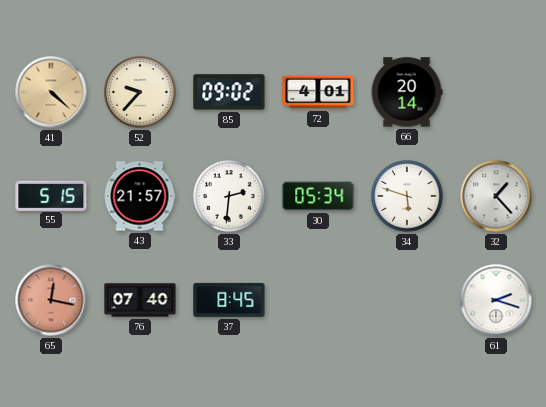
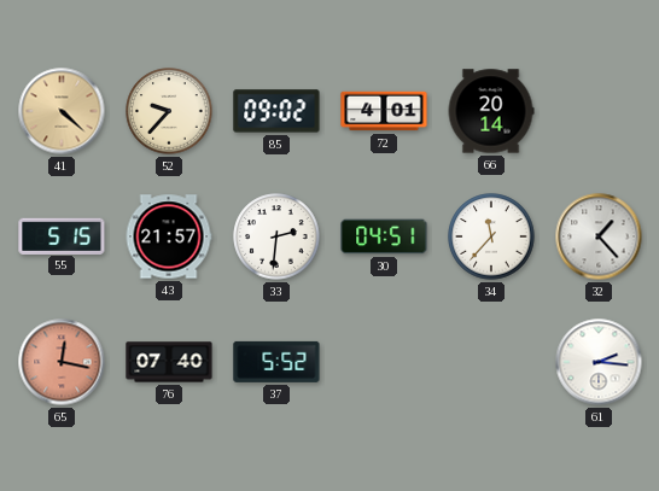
30: 05:34 -> 04:51
34: 5:48 -> 11:37
37: 8:45 -> 5:52
61: 2:18 -> 2:16
